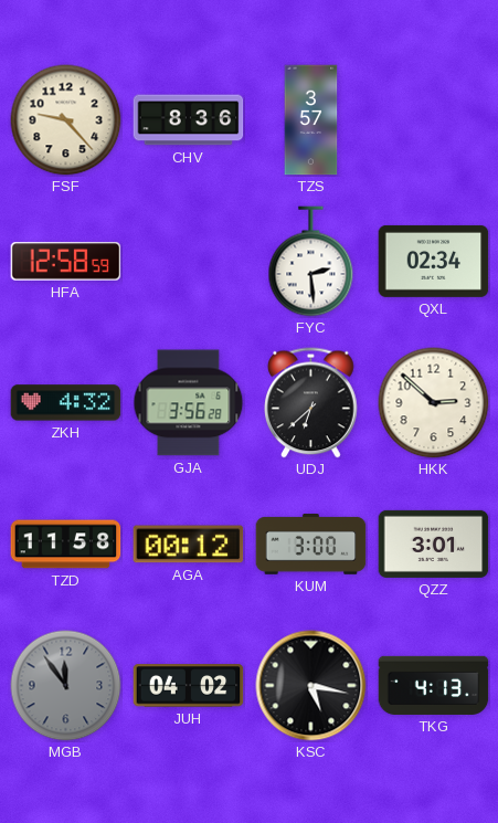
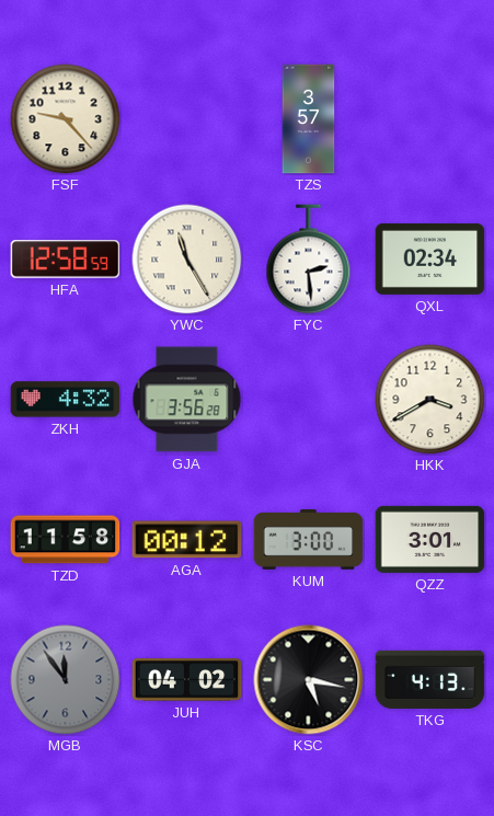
CHV: 8:36 -> none
YWC: none -> 11:25
UDJ: 6:38 -> none
HKK: 2:52 -> 3:40
